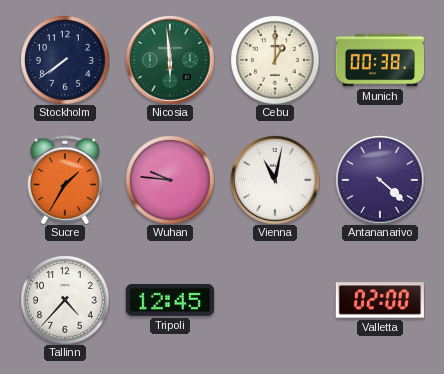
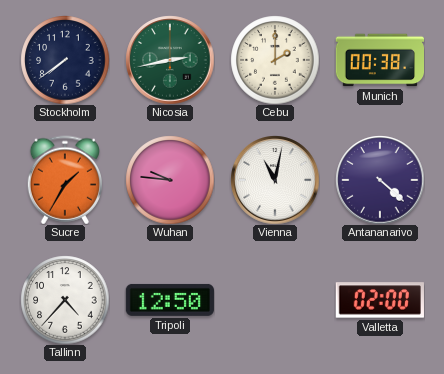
Nicosia: 5:59 -> 2:43
Cebu: 1:00 -> 2:00
Tripoli: 12:45 -> 12:50
